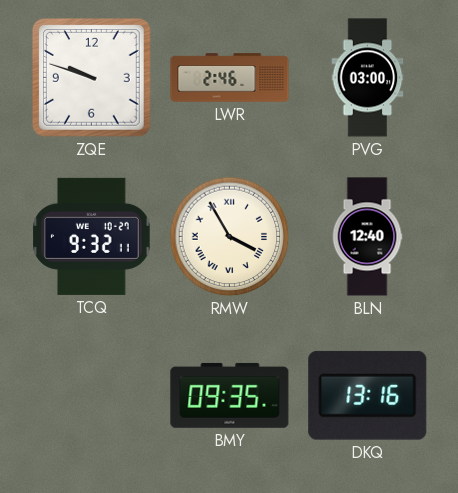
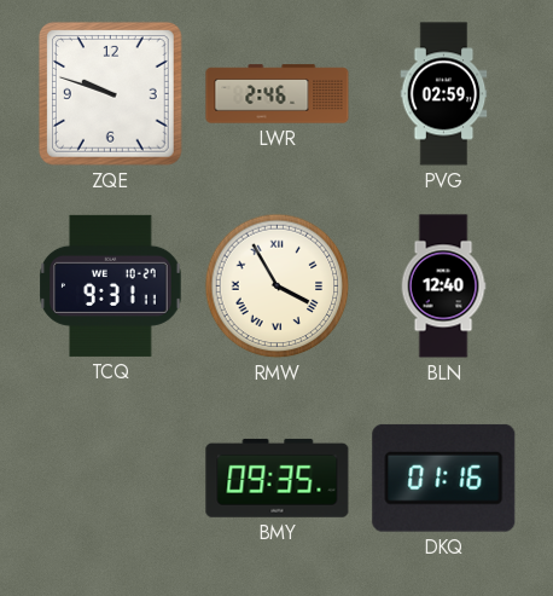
PVG: 03:00 -> 02:59
TCQ: 9:32 -> 9:31
DKQ: 13:16 -> 01:16
